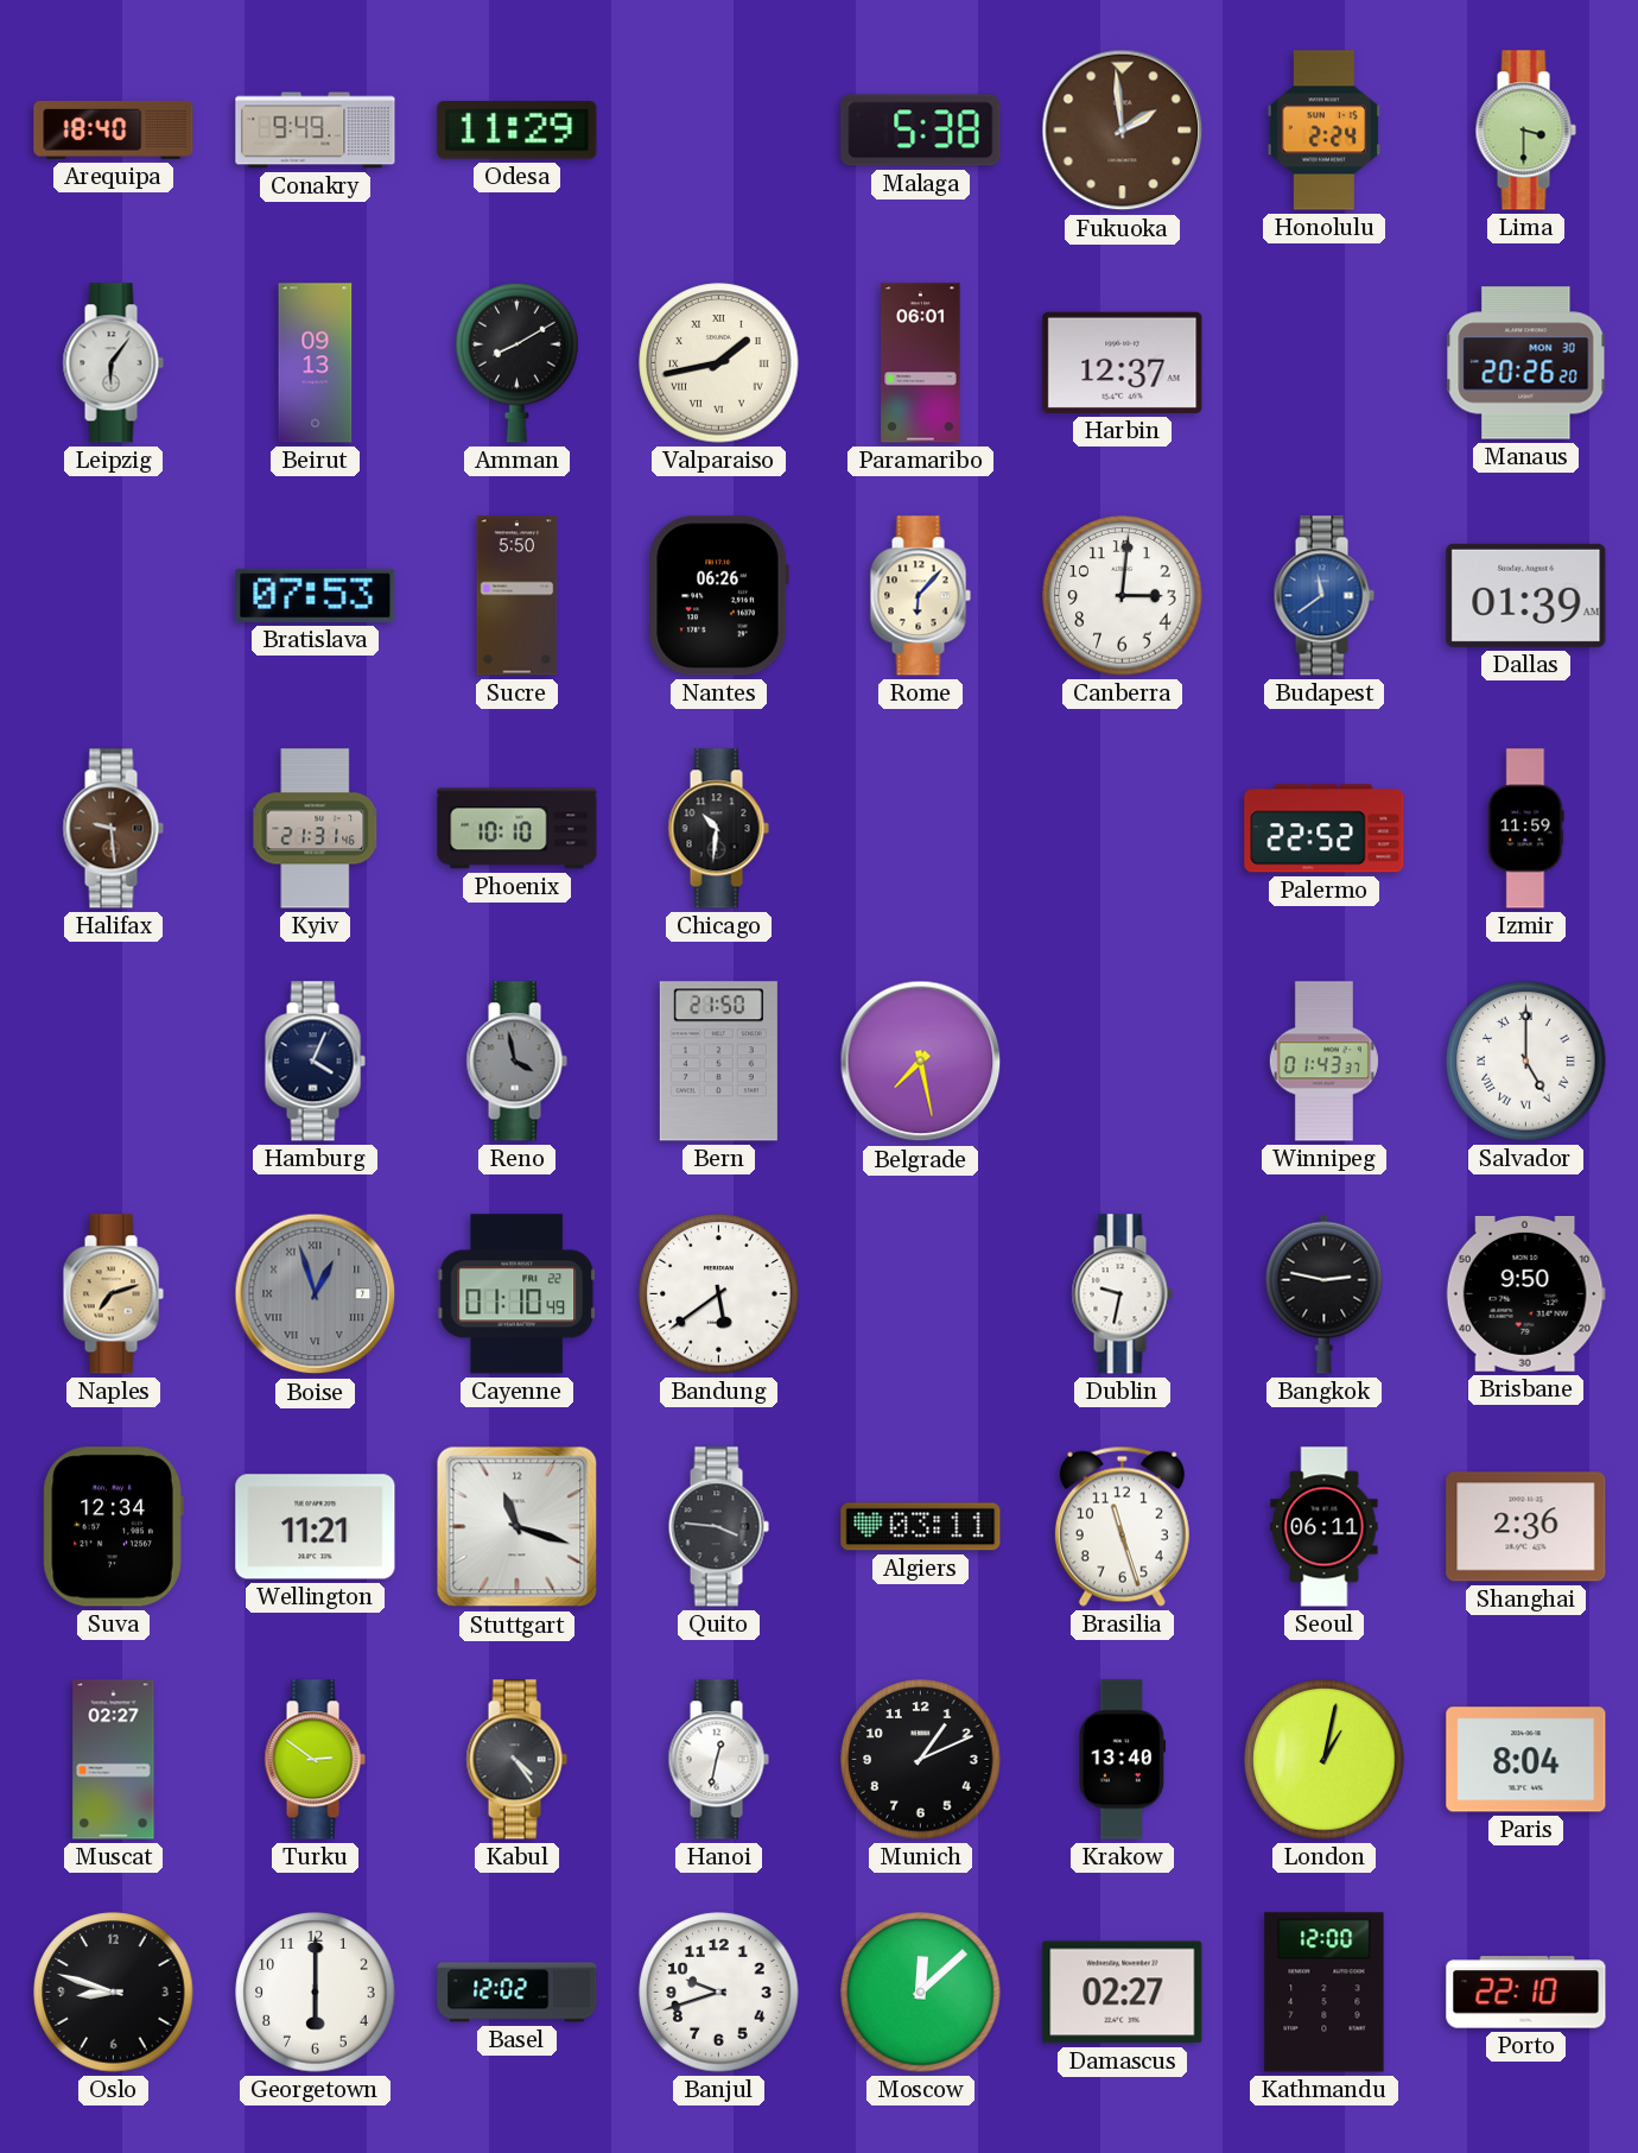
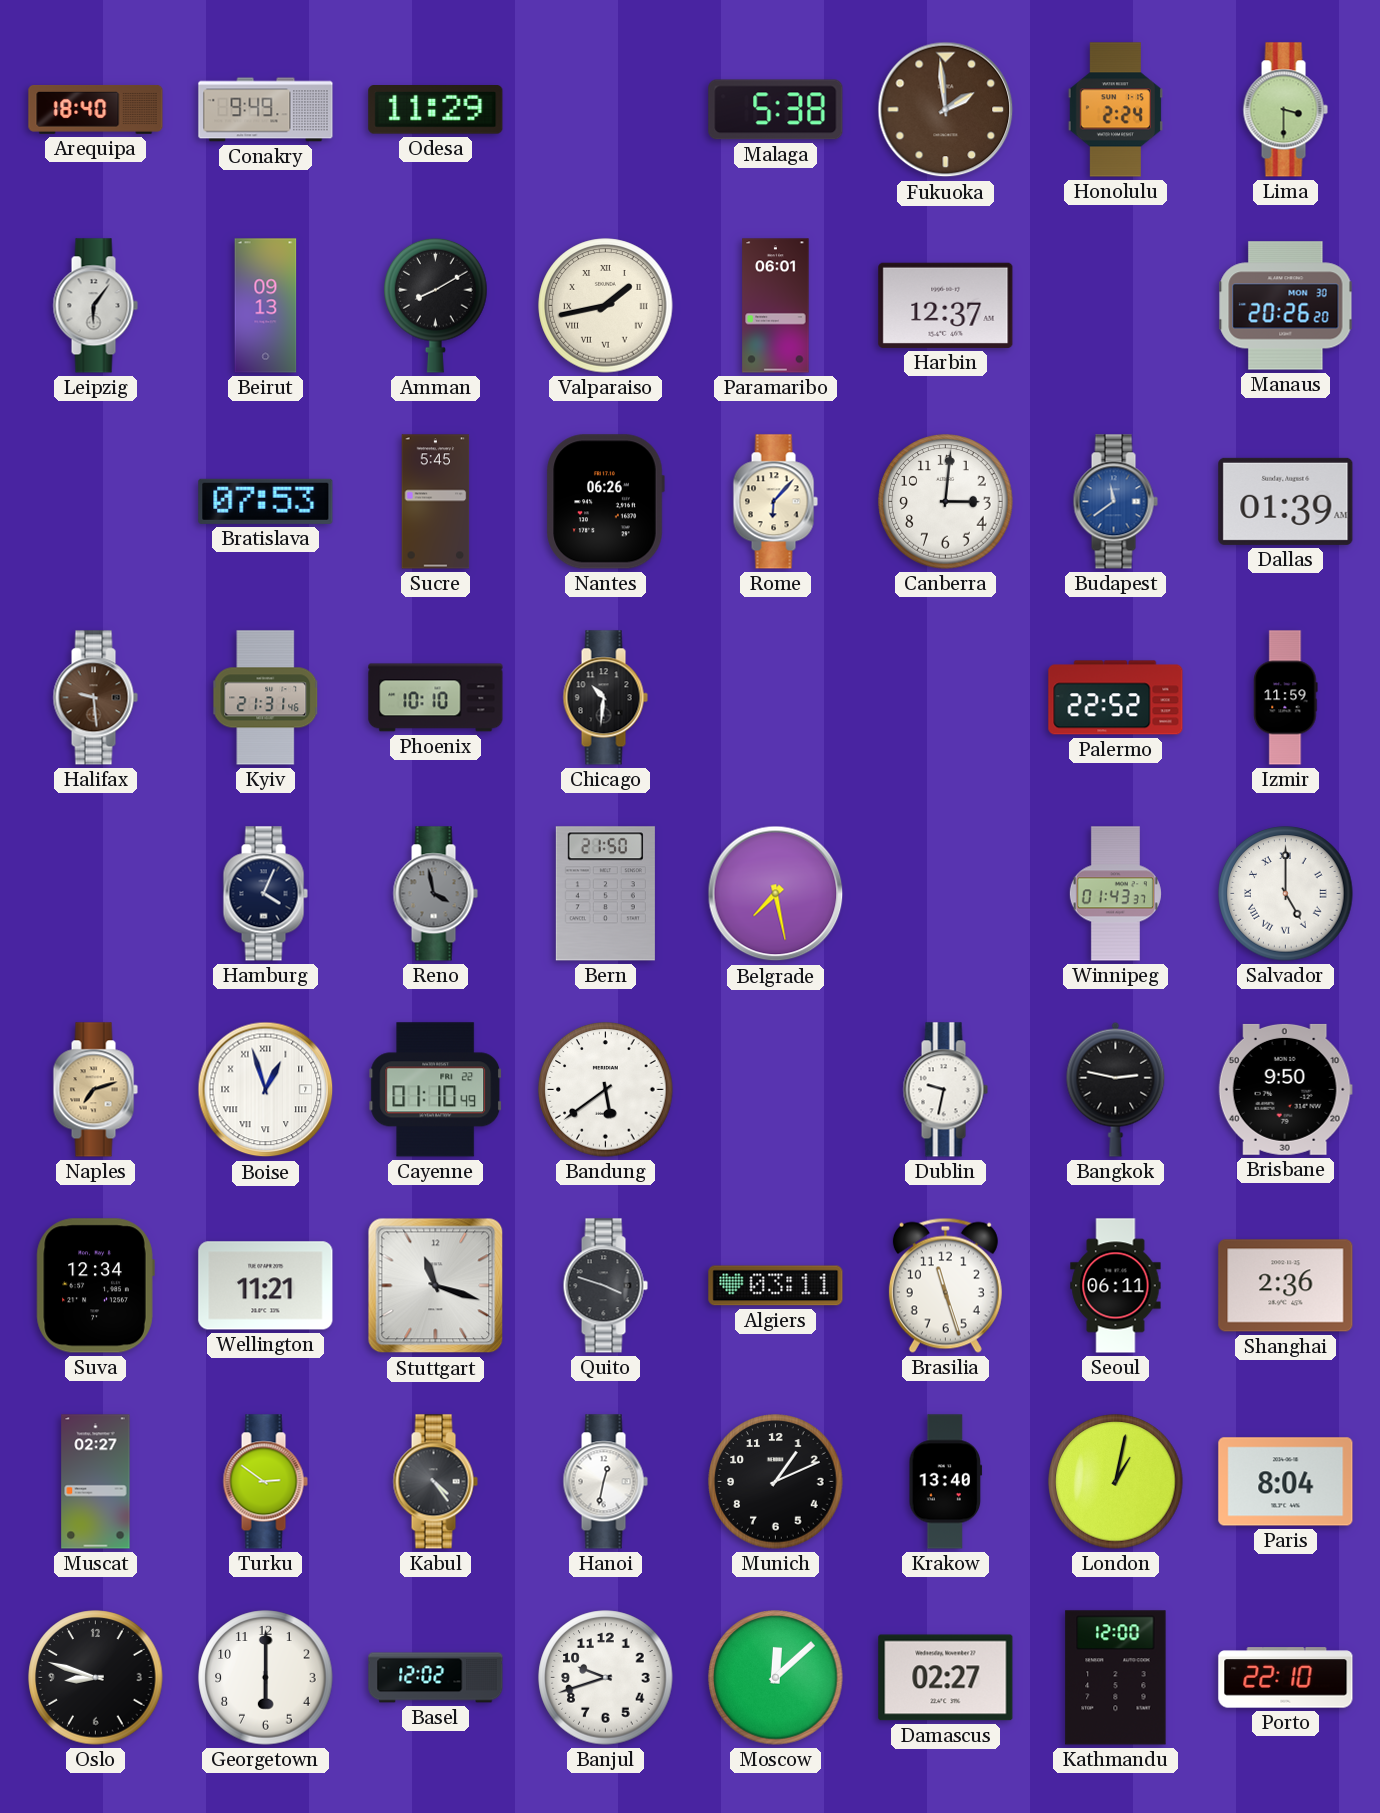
Sucre: 5:50 -> 5:45
Boise dial: grey -> white
Quito: 3:46 -> 3:48
